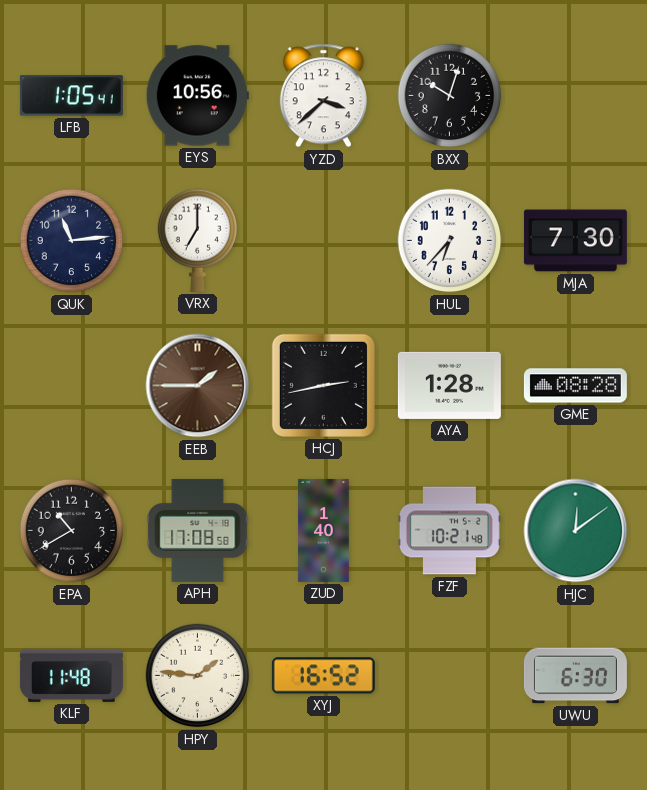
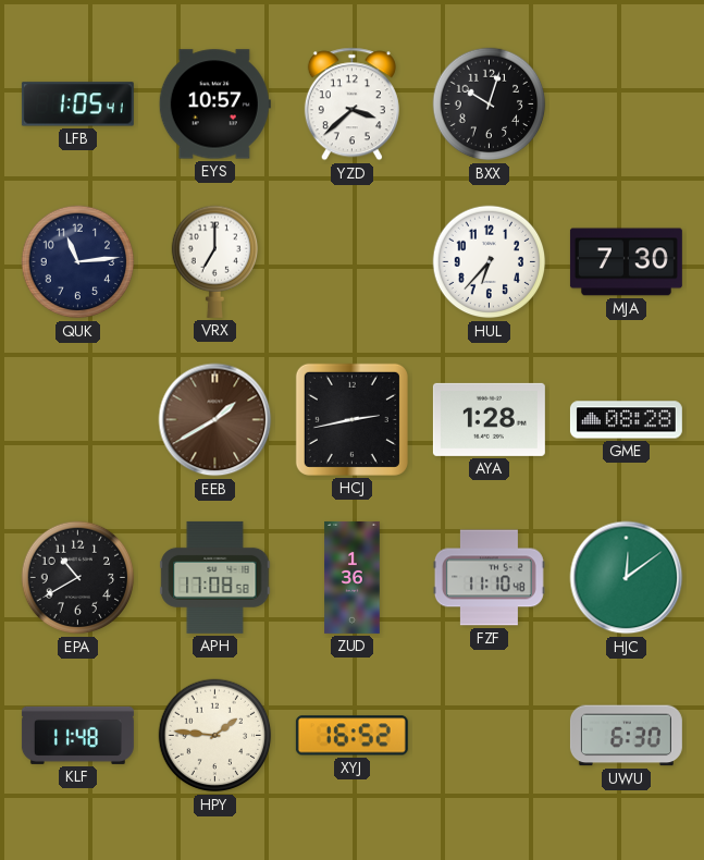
EYS: 10:56 -> 10:57
EEB: 1:45 -> 1:40
ZUD: 1:40 -> 1:36
FZF: 10:21 -> 11:10
